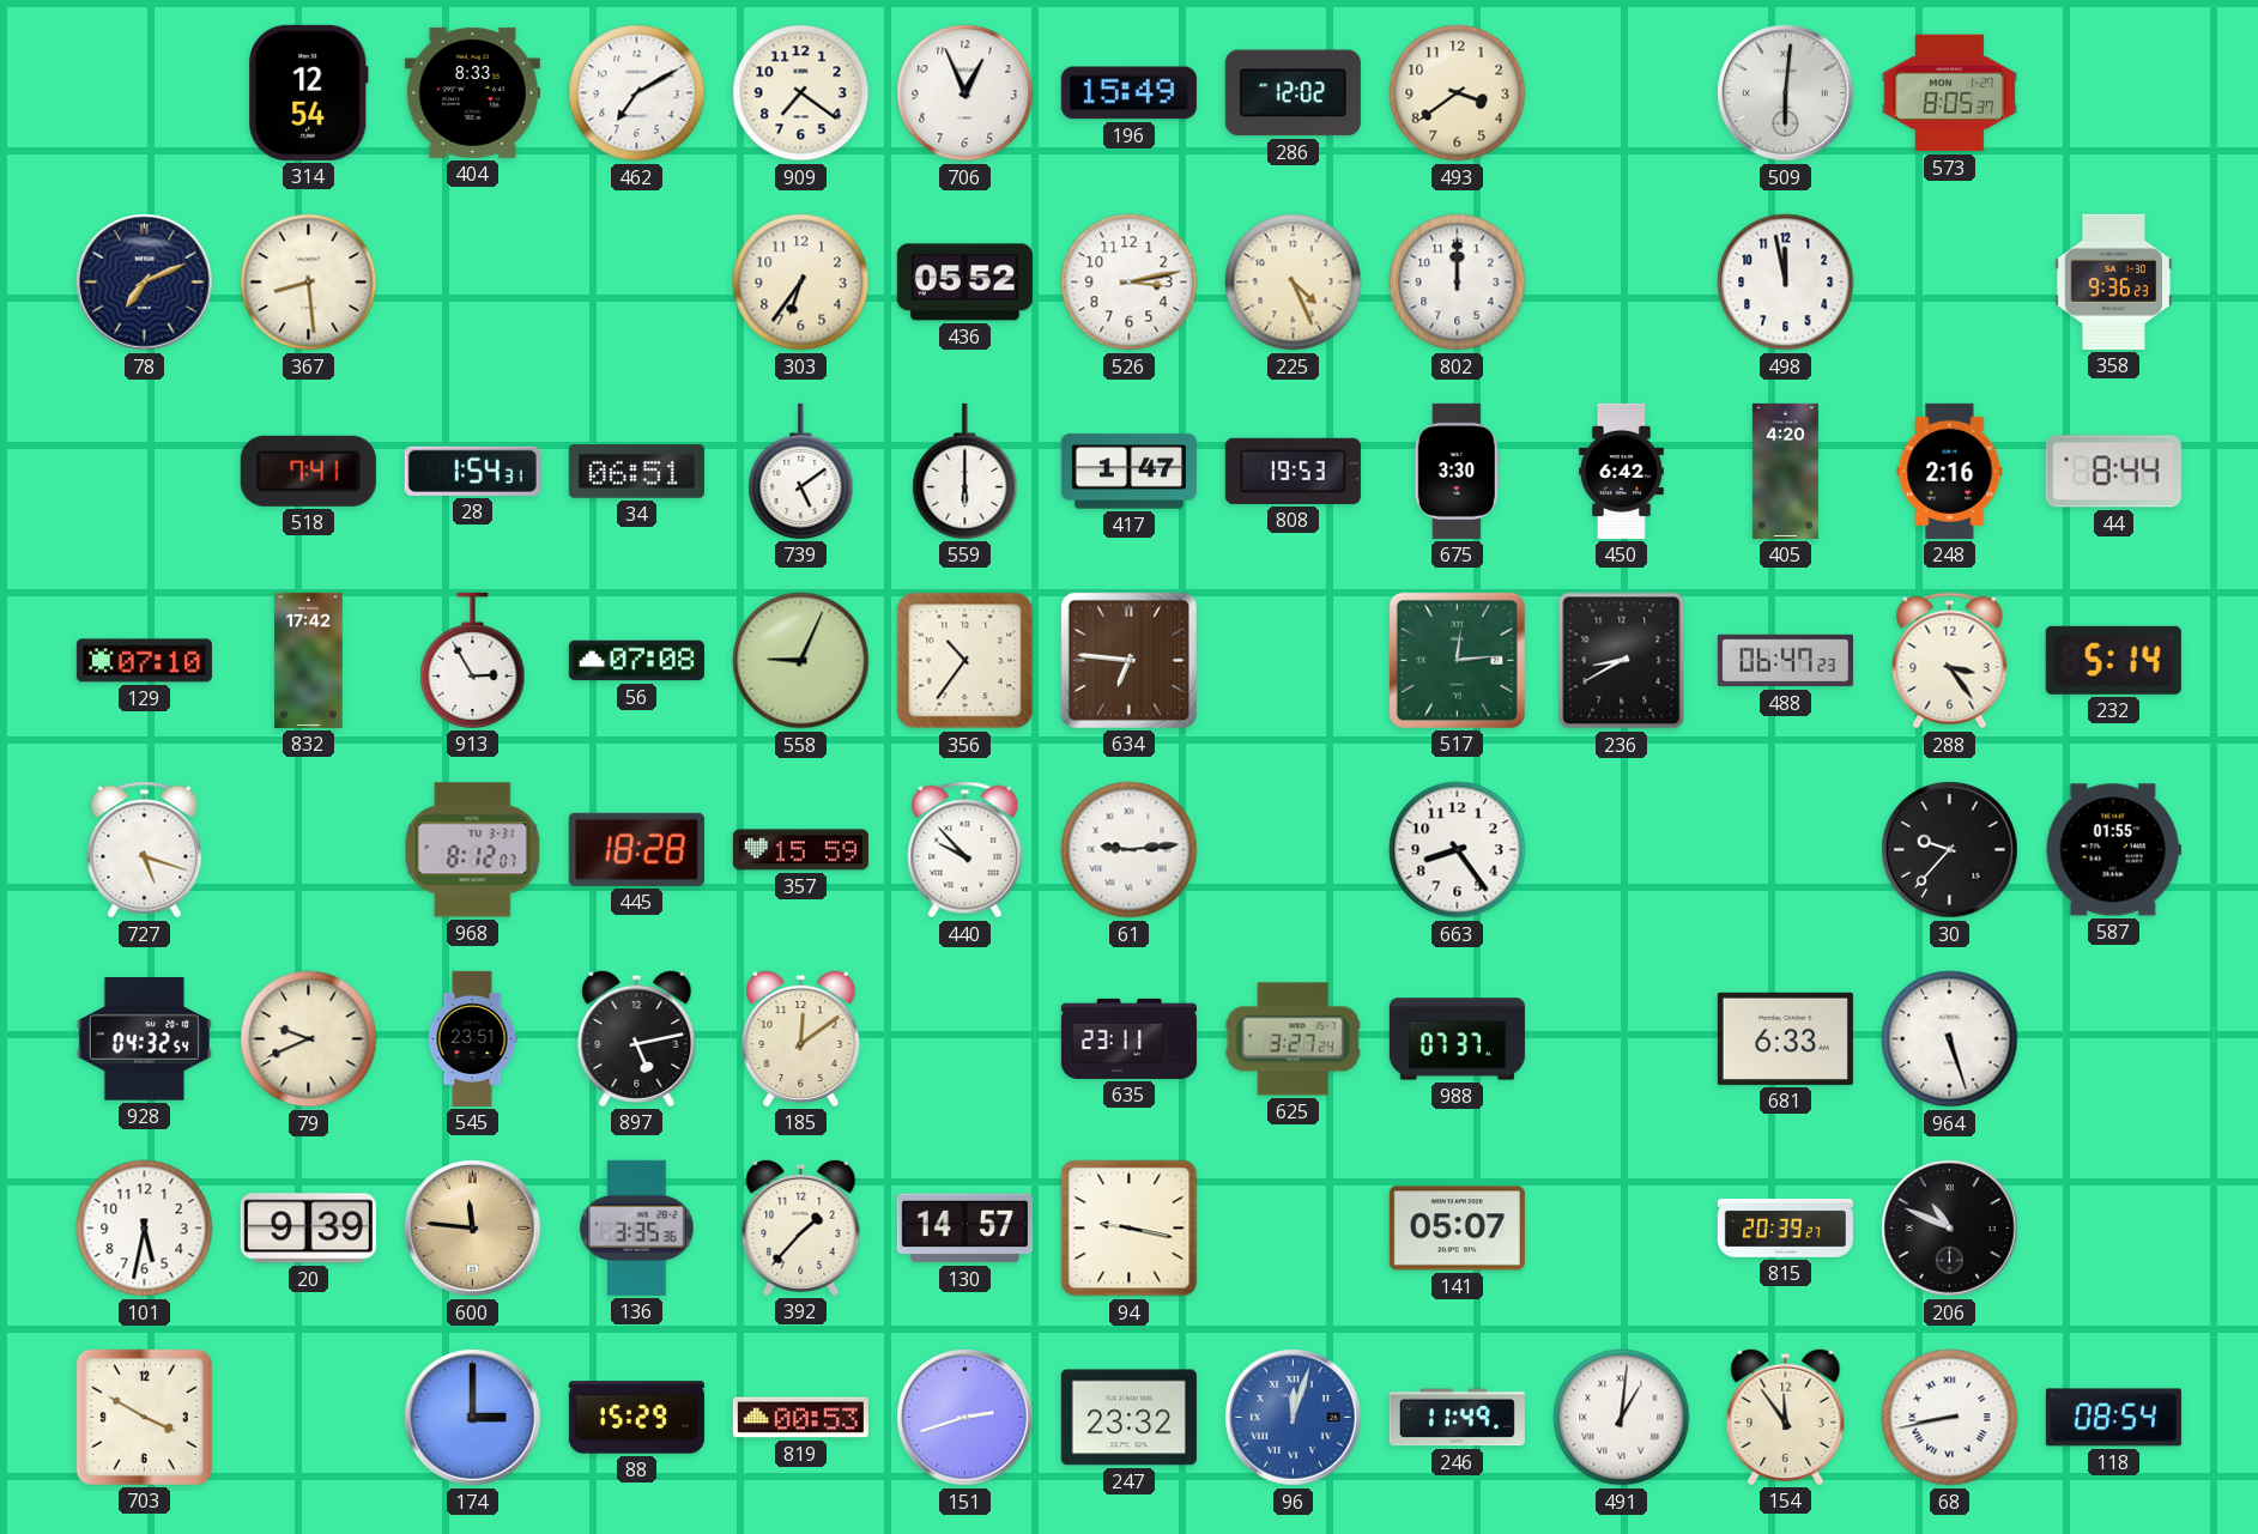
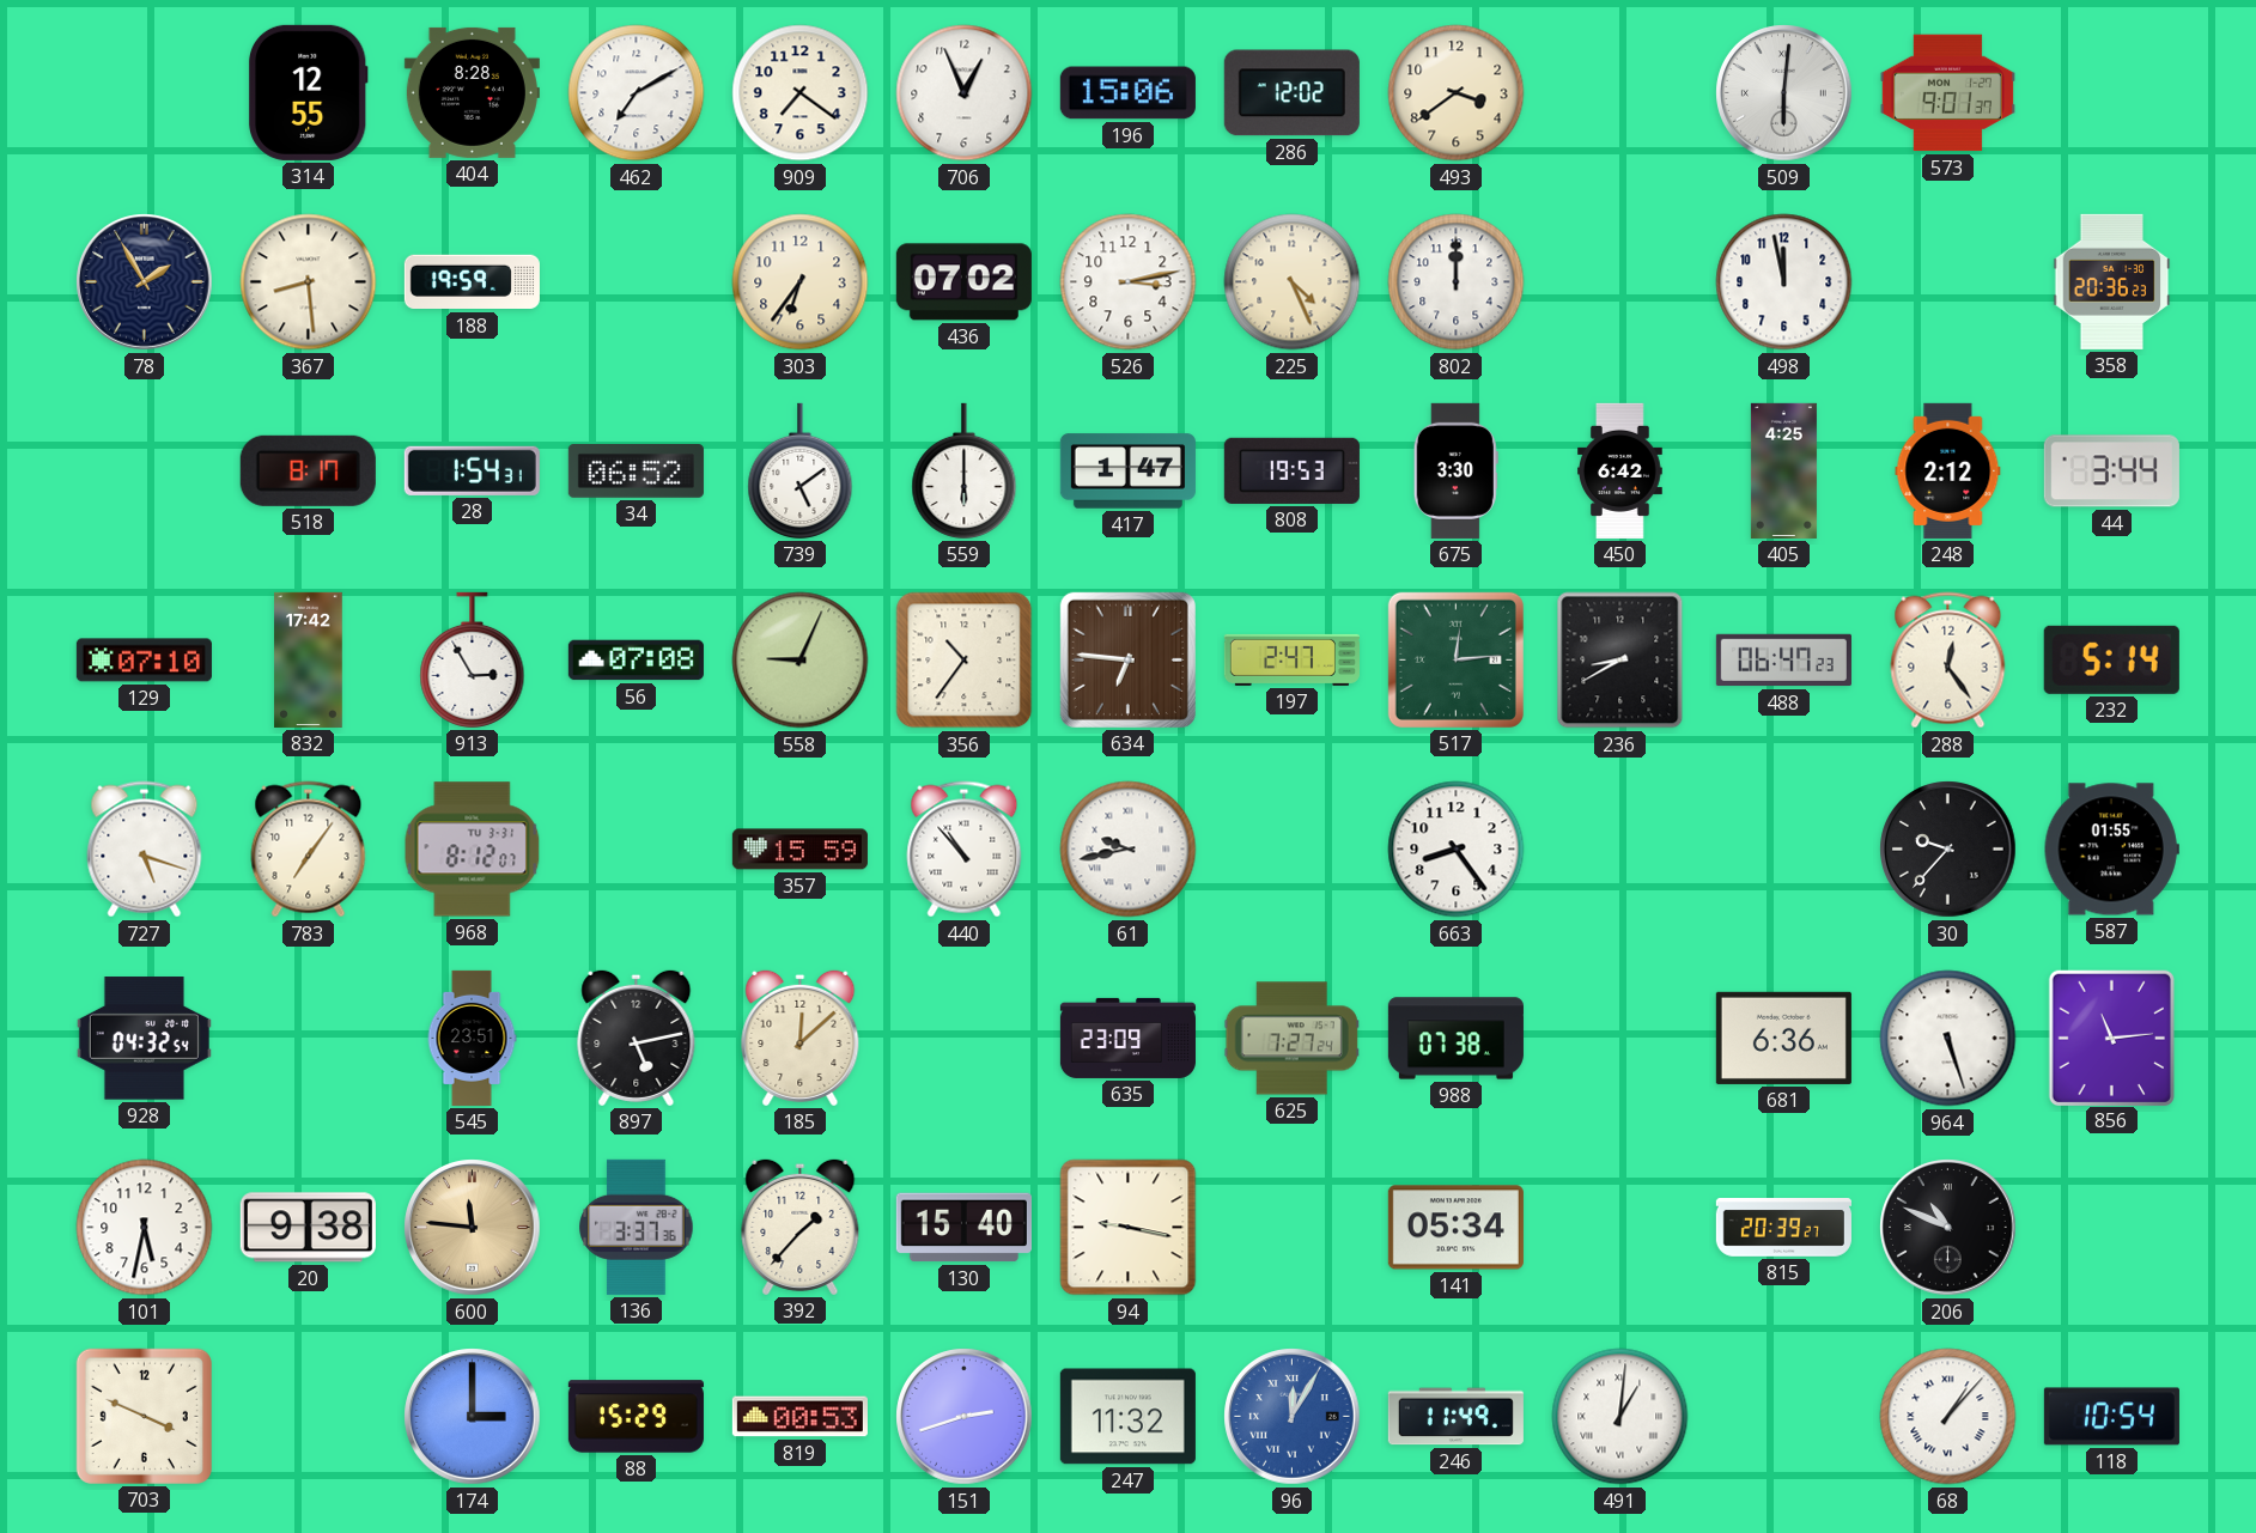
314: 12:54 -> 12:55
404: 8:33 -> 8:28
196: 15:49 -> 15:06
573: 8:05 -> 9:01
78: 7:11 -> 1:55
188: none -> 19:59
436: 05:52 -> 07:02
358: 9:36 -> 20:36
518: 7:41 -> 8:17
34: 06:51 -> 06:52
405: 4:20 -> 4:25
248: 2:16 -> 2:12
44: 8:44 -> 3:44
197: none -> 2:47
288: 3:24 -> 12:24
783: none -> 7:06
445: 18:28 -> none
440: 9:53 -> 10:53
61: 9:14 -> 9:43
79: 9:41 -> none
185: 12:09 -> 12:08
635: 23:11 -> 23:09
625: 3:27 -> 7:27
988: 07:37 -> 07:38
681: 6:33 -> 6:36
856: none -> 11:14
20: 9:39 -> 9:38
136: 3:35 -> 3:37
130: 14:57 -> 15:40
141: 05:07 -> 05:34
703: 3:50 -> 3:49
247: 23:32 -> 11:32
96: 12:03 -> 12:05
154: 11:54 -> none
68: 8:43 -> 1:07
118: 08:54 -> 10:54
